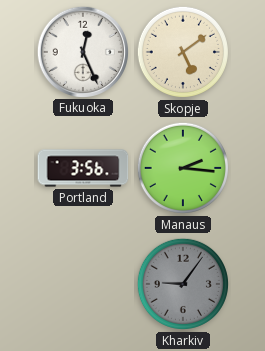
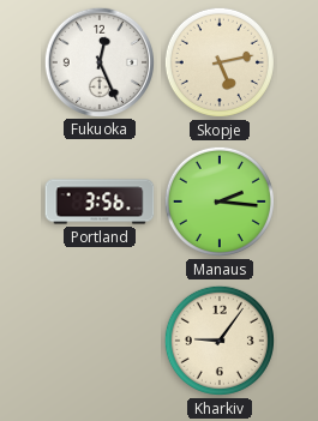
Skopje: 5:09 -> 5:13
Kharkiv dial: grey -> cream
